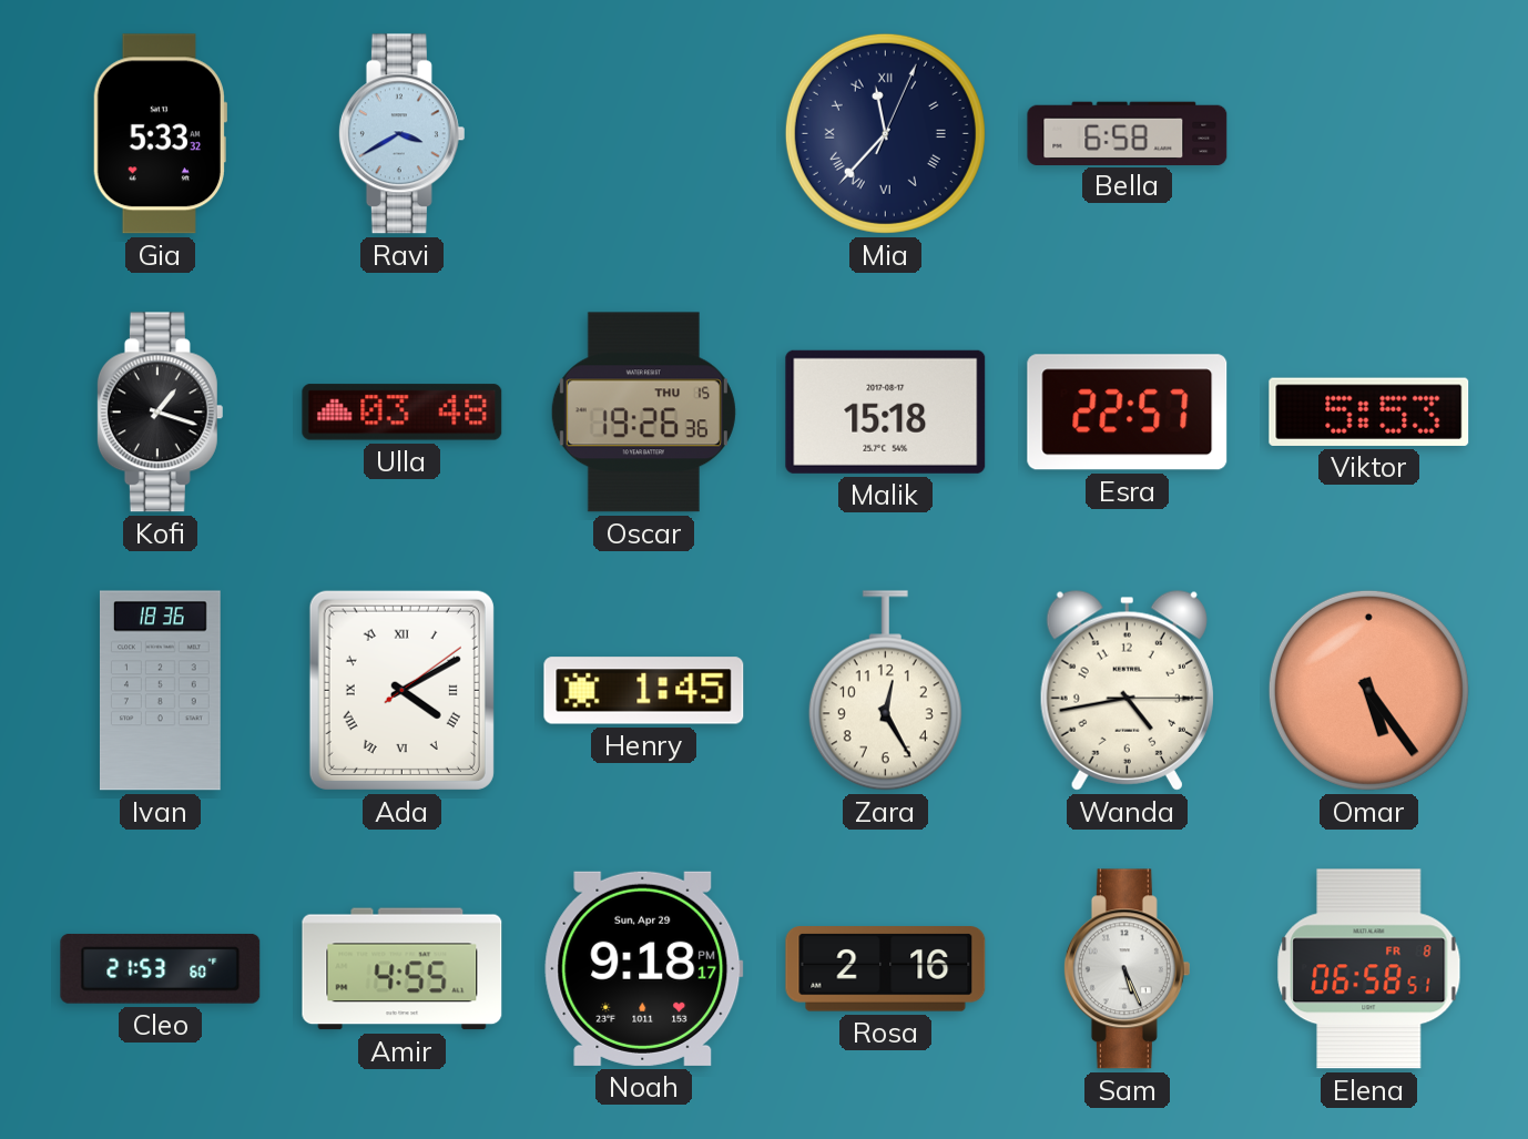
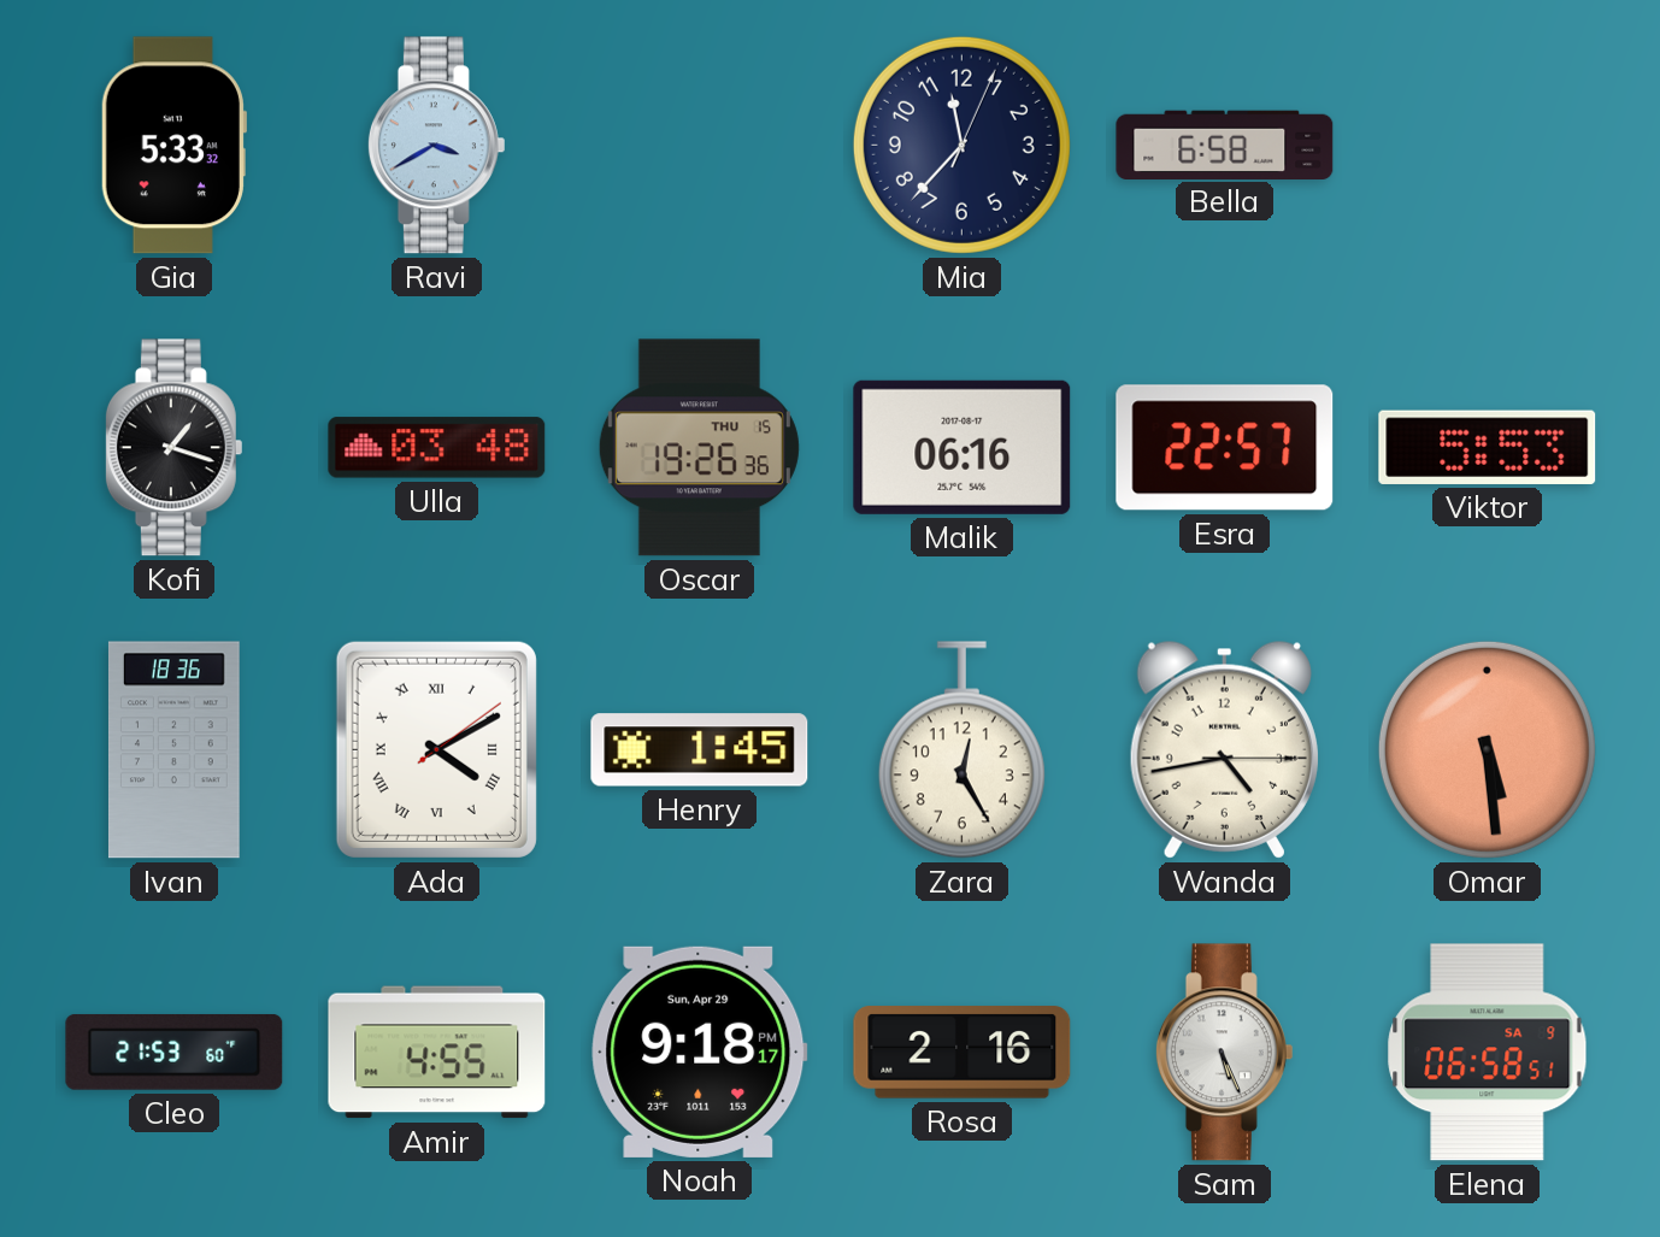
Mia numerals: Roman -> Arabic
Malik: 15:18 -> 06:16
Omar: 5:24 -> 5:29
Elena date: FR 8 -> SA 9
